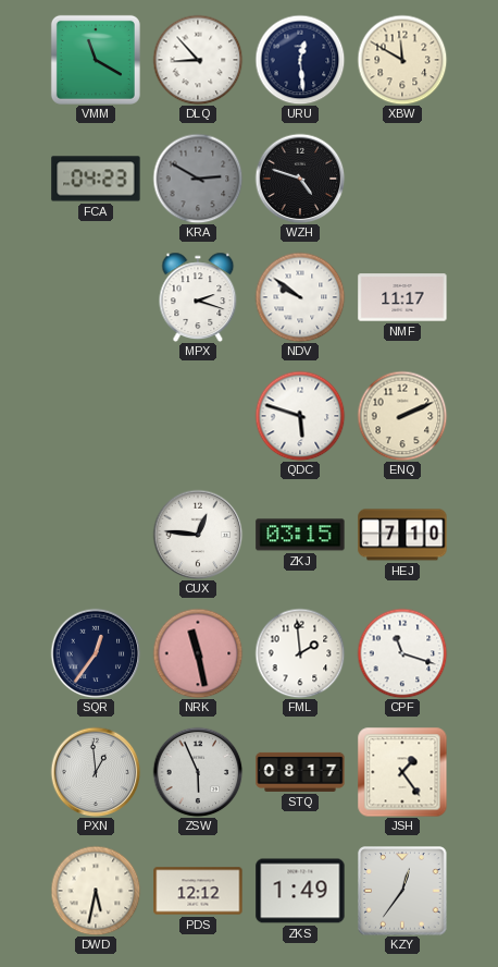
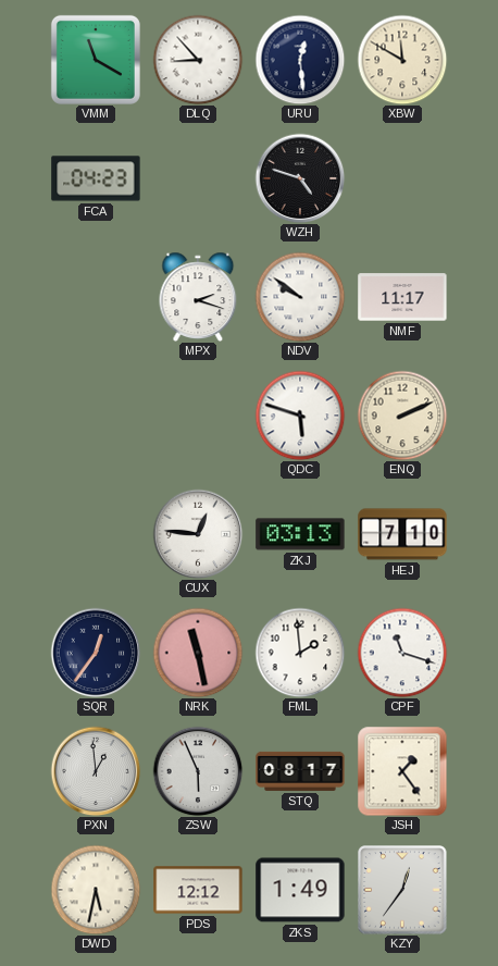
KRA: 2:50 -> none
ZKJ: 03:15 -> 03:13
